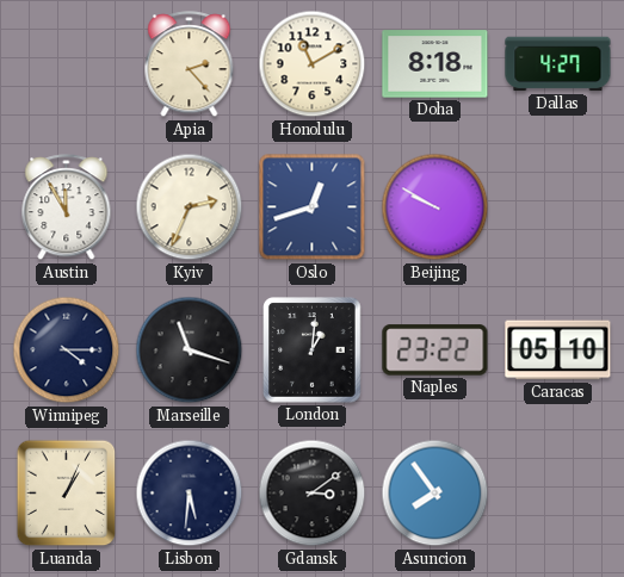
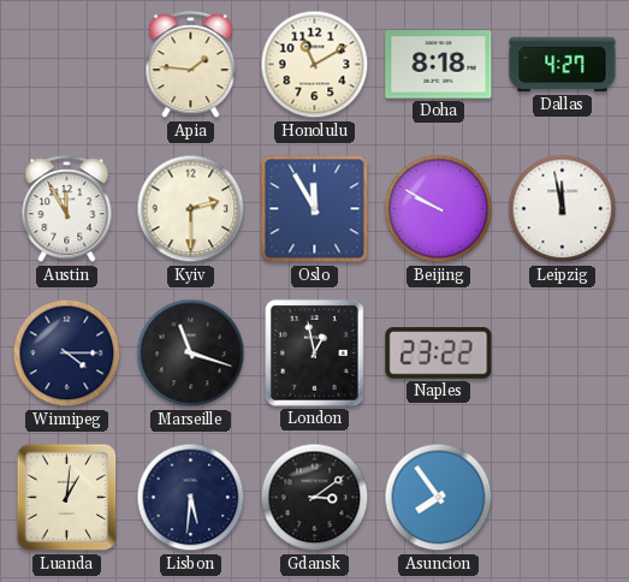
Apia: 2:23 -> 1:46
Kyiv: 2:34 -> 2:30
Oslo: 12:42 -> 11:55
Leipzig: none -> 11:58
London: 1:01 -> 12:58
Caracas: 05:10 -> none
Luanda: 1:04 -> 1:01
